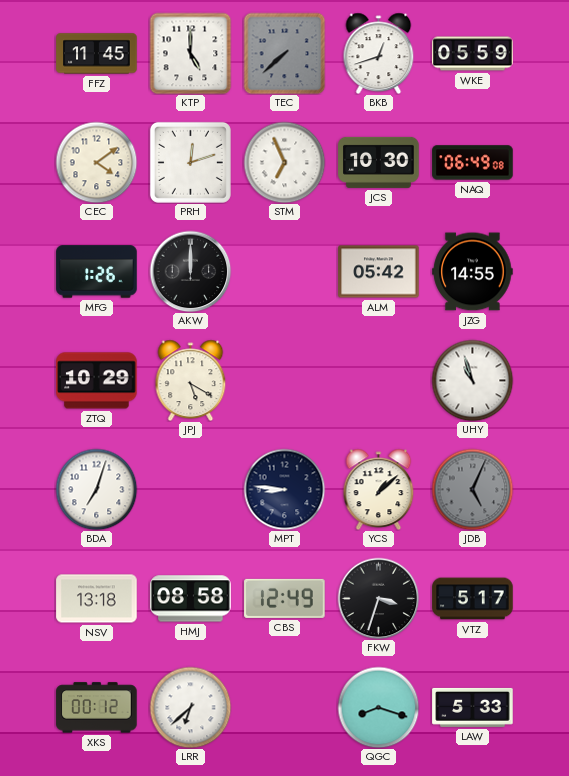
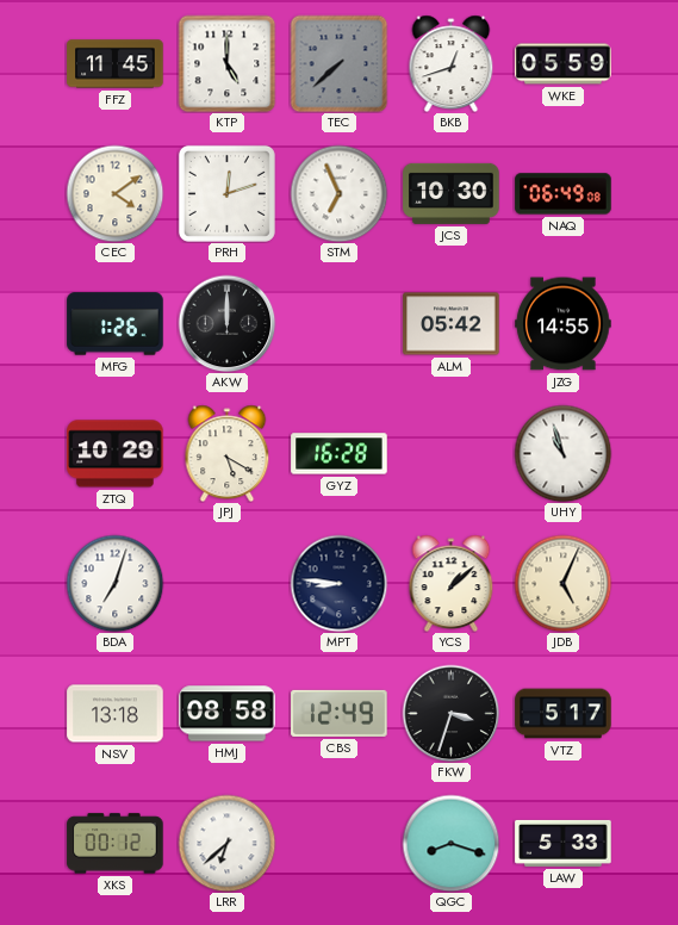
GYZ: none -> 16:28
JDB dial: grey -> cream
